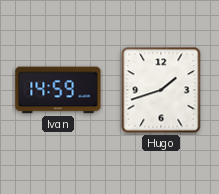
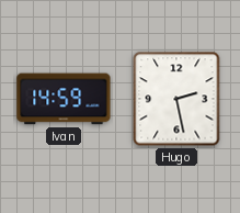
Hugo: 1:42 -> 2:28
